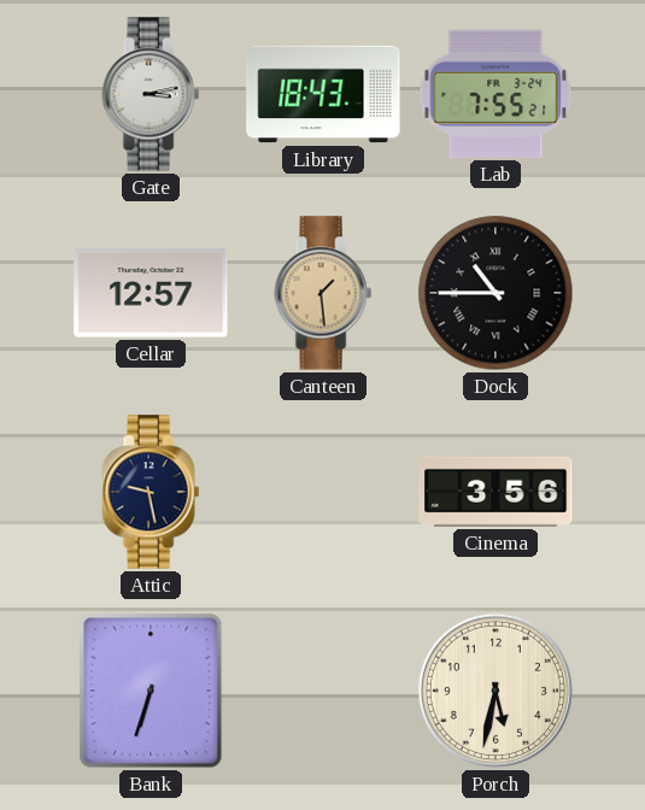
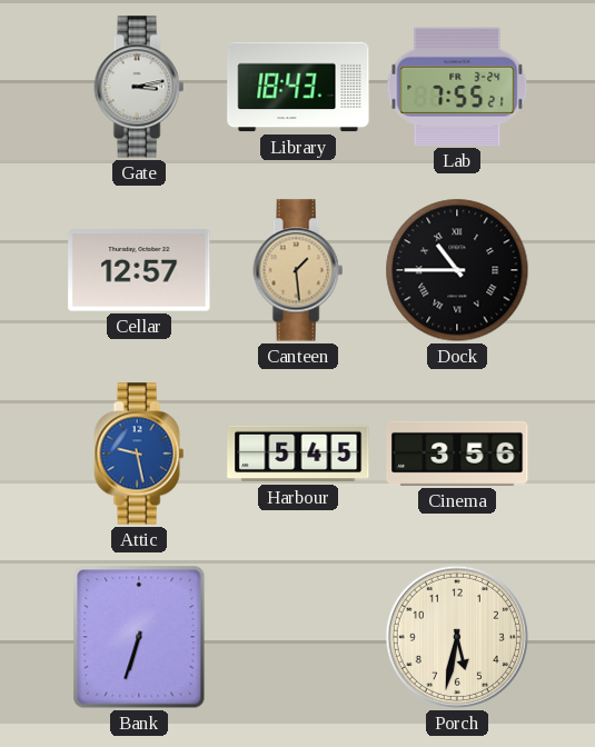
Attic dial: navy -> blue
Harbour: none -> 5:45
